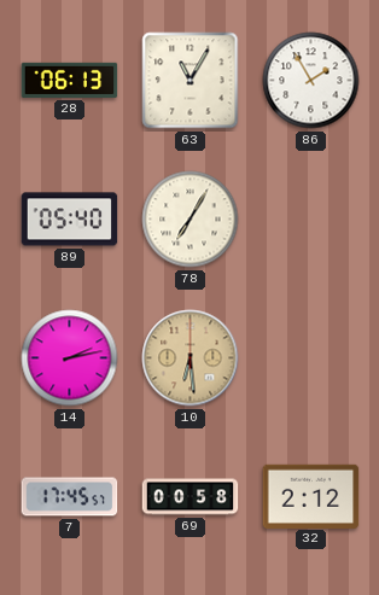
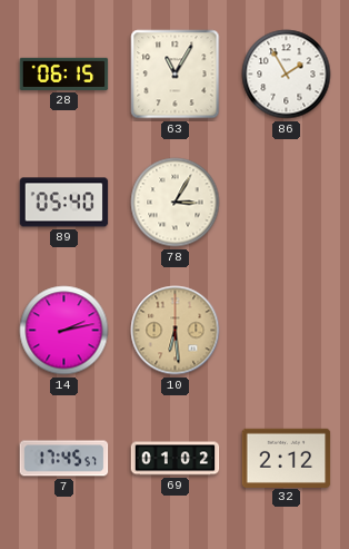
28: 06:13 -> 06:15
78: 7:05 -> 3:05
69: 00:58 -> 01:02
